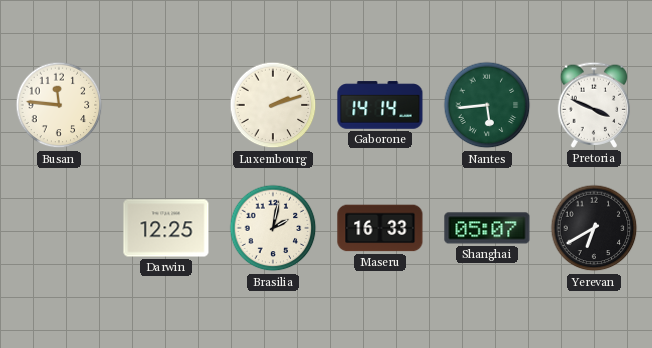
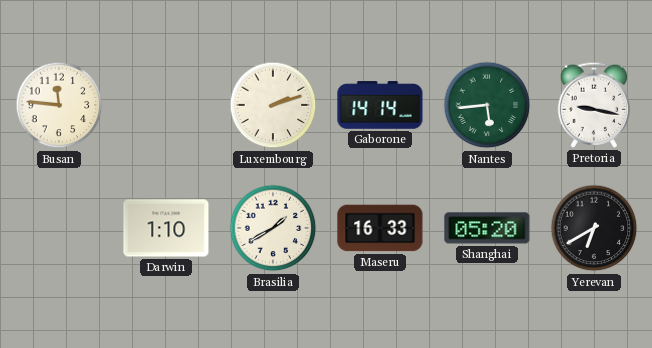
Pretoria: 3:49 -> 9:17
Darwin: 12:25 -> 1:10
Brasilia: 2:02 -> 1:40
Shanghai: 05:07 -> 05:20
